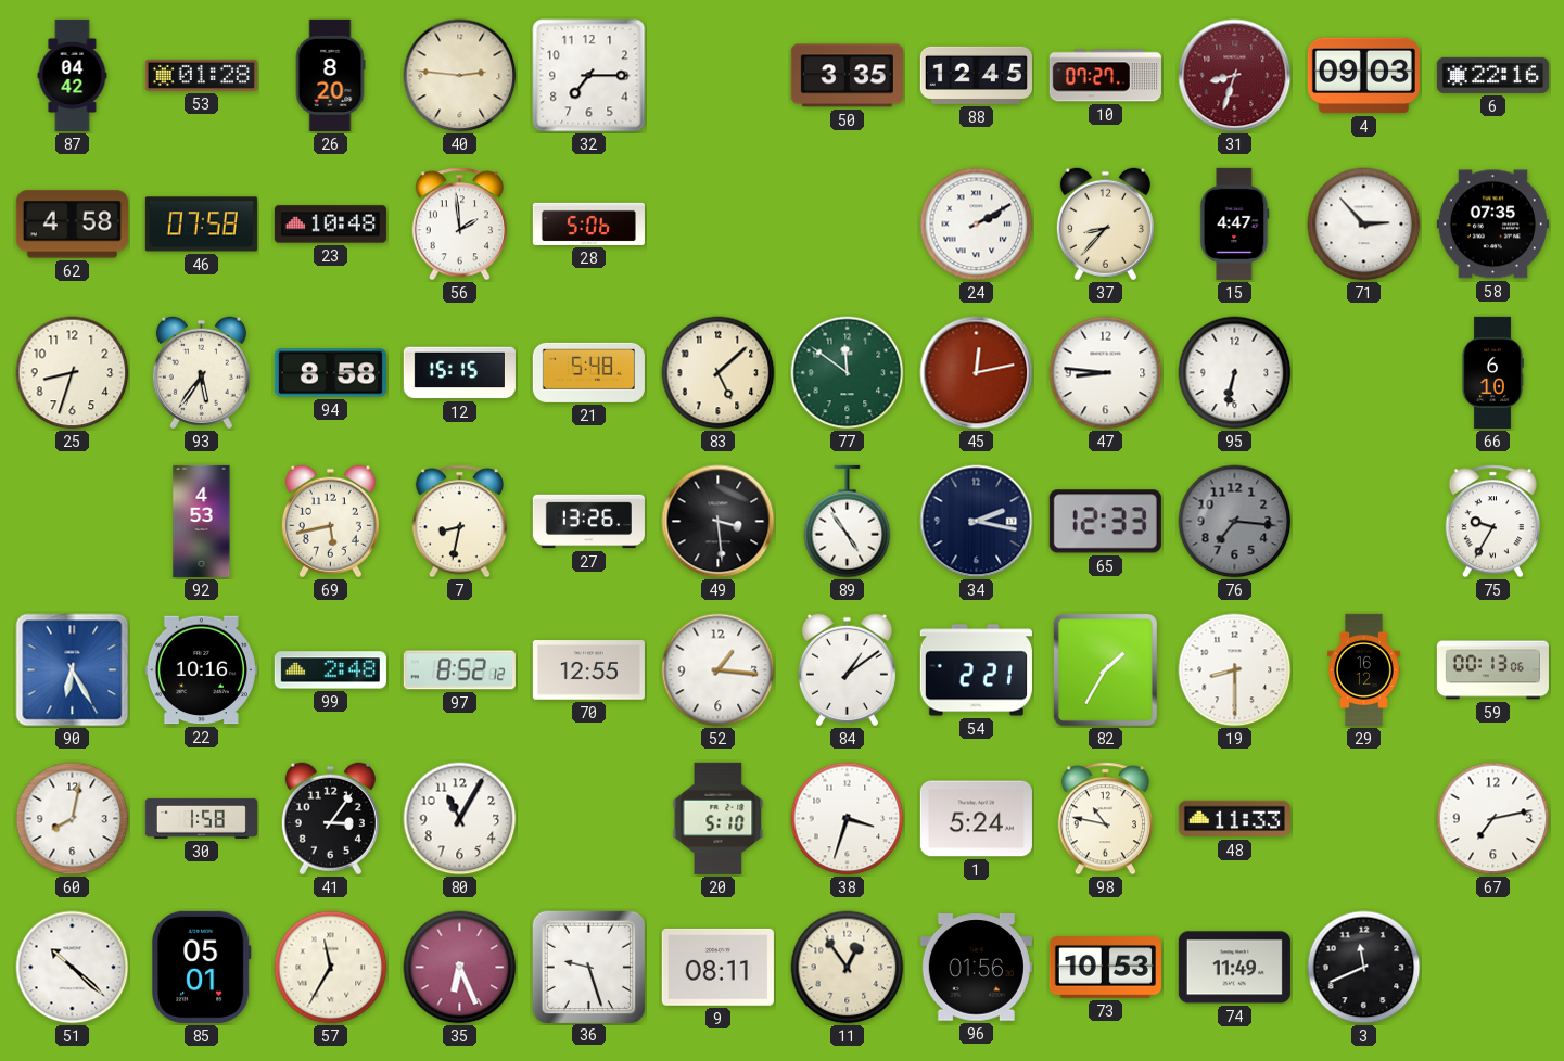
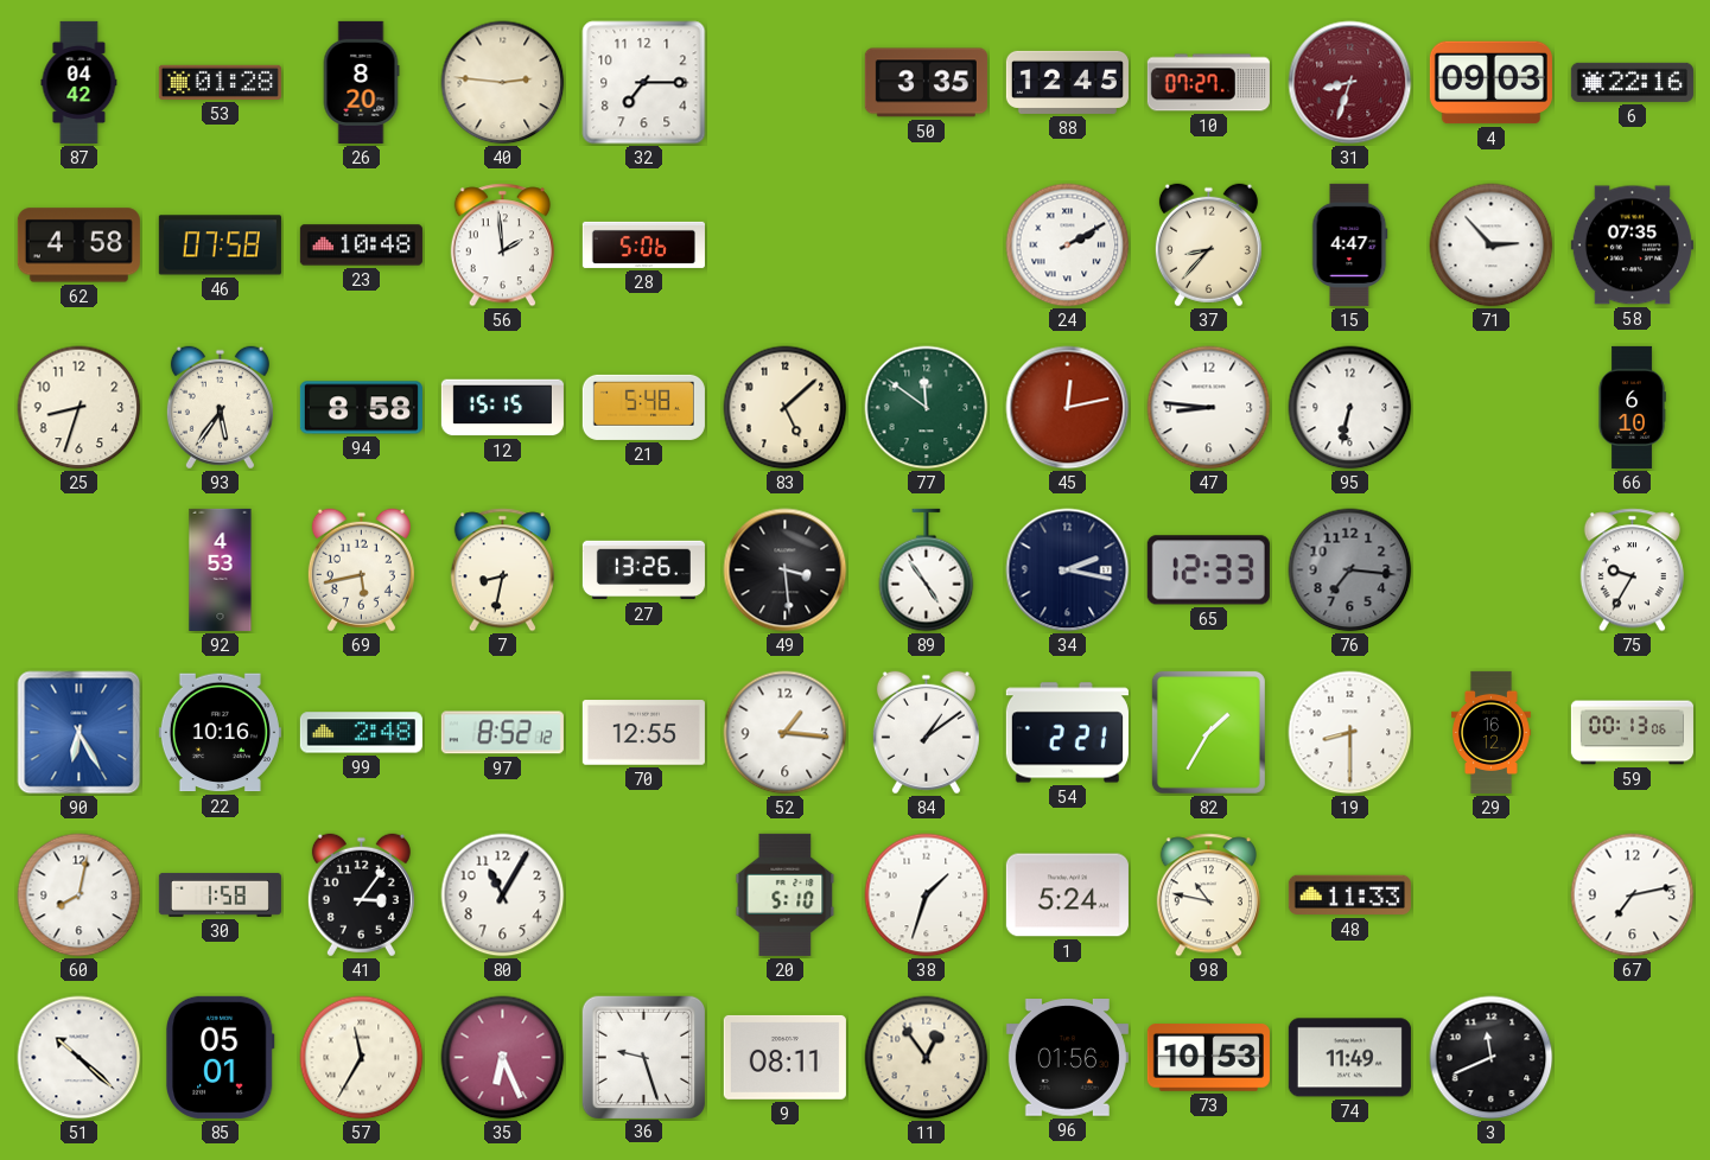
38: 3:33 -> 1:33
